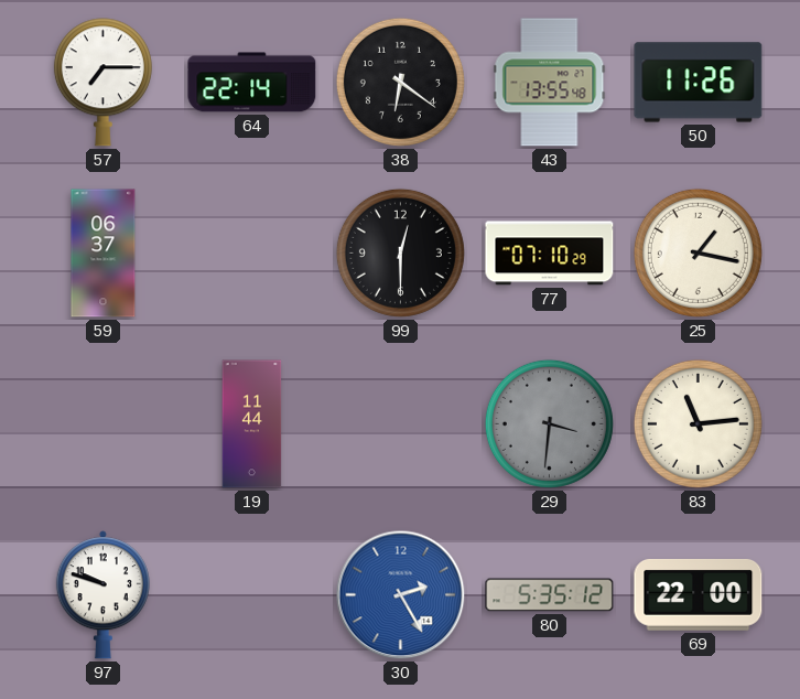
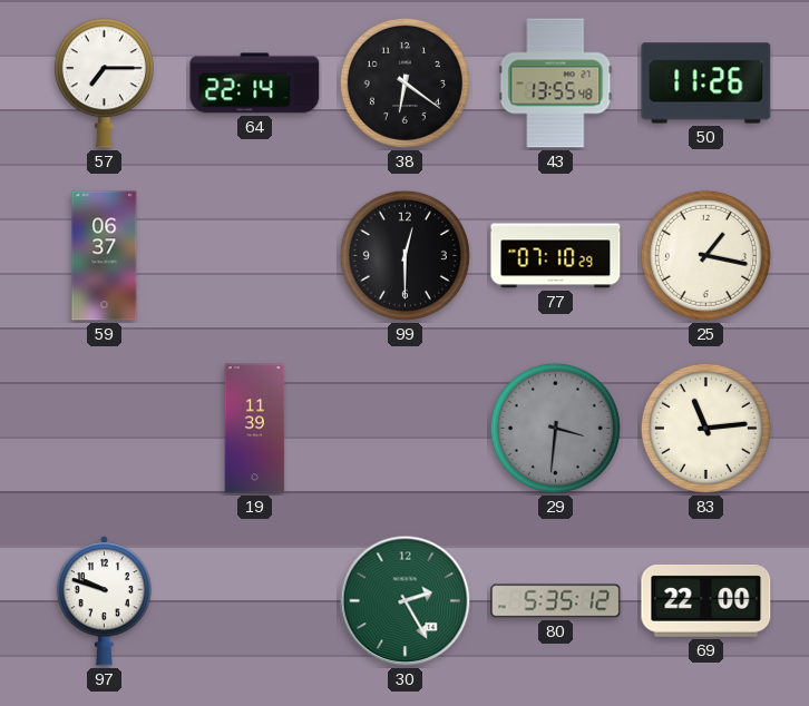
19: 11:44 -> 11:39
30 dial: blue -> green
